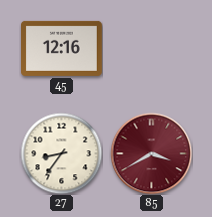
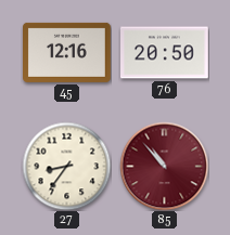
76: none -> 20:50
85: 3:40 -> 10:53
